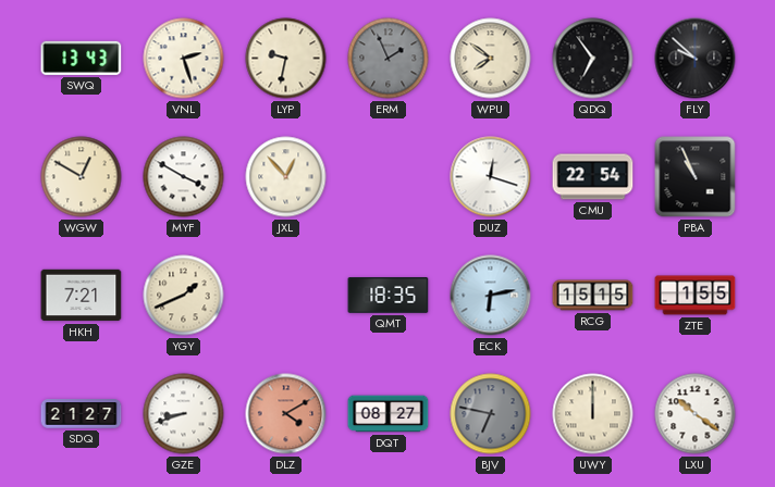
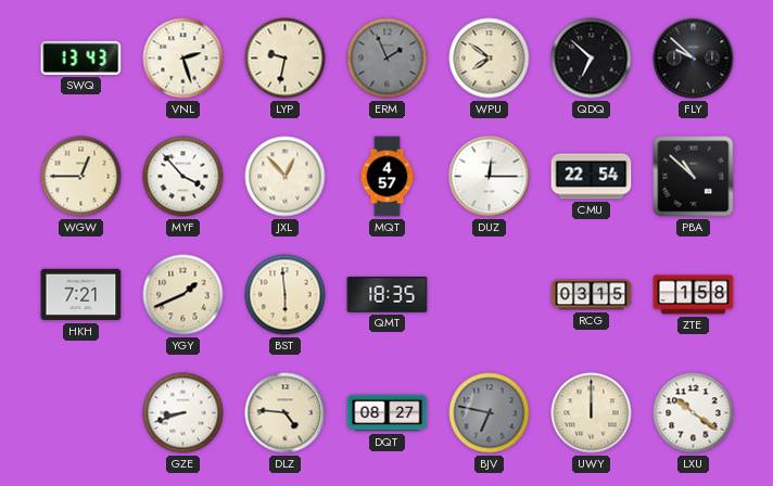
QDQ: 6:54 -> 6:52
WGW: 12:50 -> 12:45
MYF: 3:50 -> 3:53
MQT: none -> 4:57
DUZ: 12:18 -> 12:15
PBA: 10:56 -> 10:52
BST: none -> 5:59
ECK: 6:13 -> none
RCG: 15:15 -> 03:15
ZTE: 1:55 -> 1:58
SDQ: 21:27 -> none
DLZ: 4:10 -> 4:46
DLZ dial: salmon -> cream
